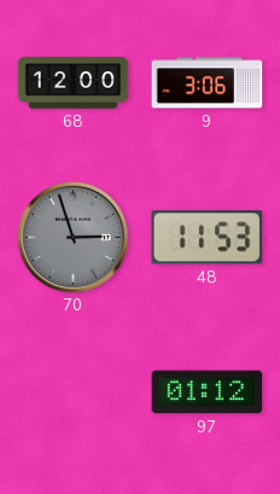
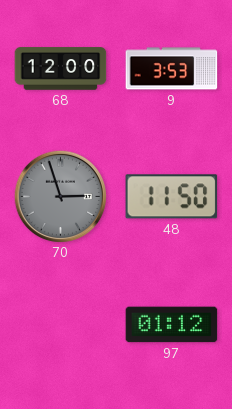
9: 3:06 -> 3:53
48: 11:53 -> 11:50
